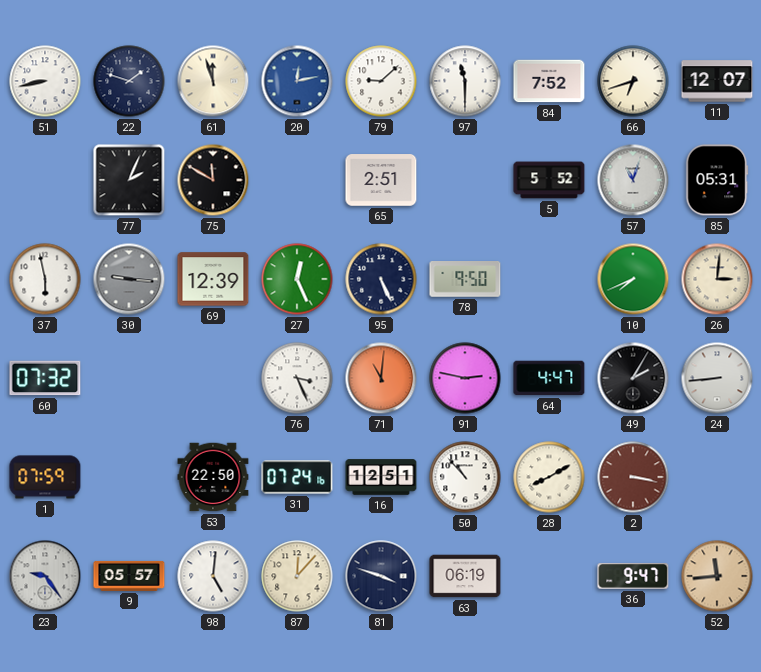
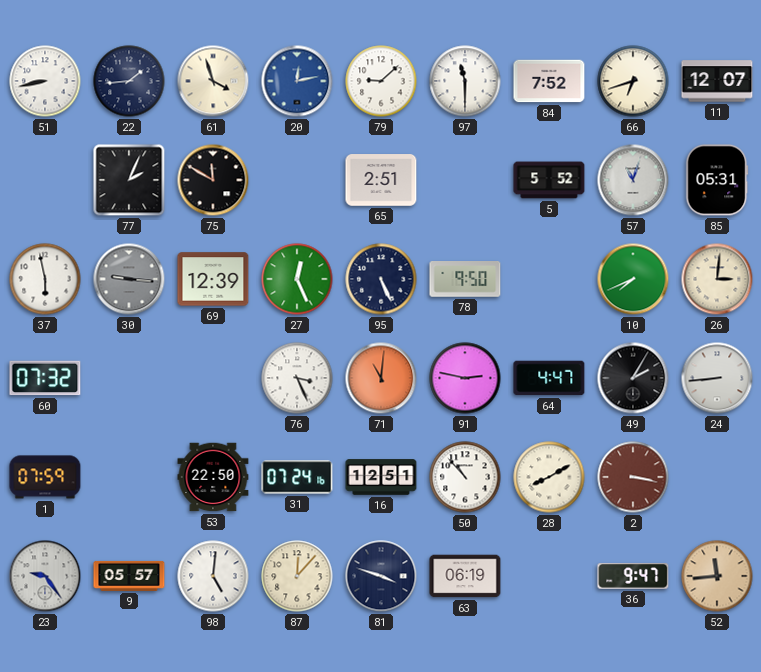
22: 1:48 -> 1:44
61: 11:57 -> 3:57
